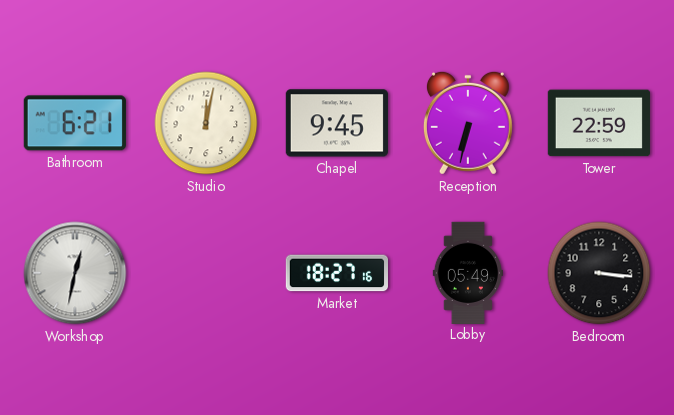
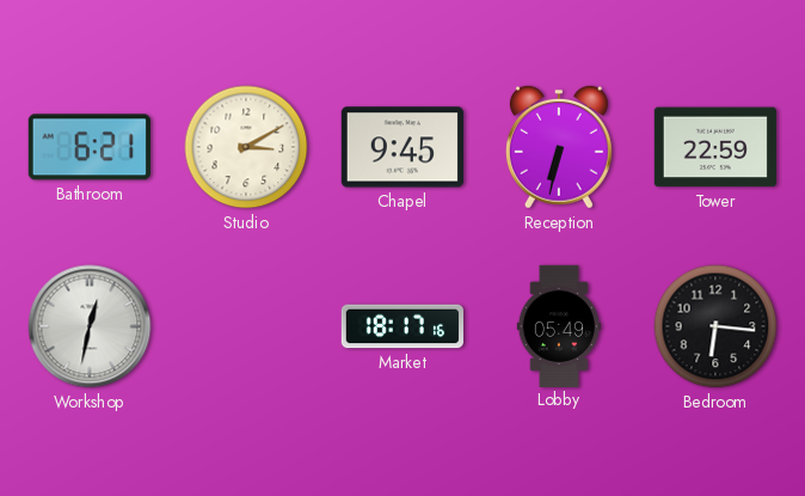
Studio: 12:02 -> 3:10
Market: 18:27 -> 18:17
Bedroom: 3:16 -> 6:16
